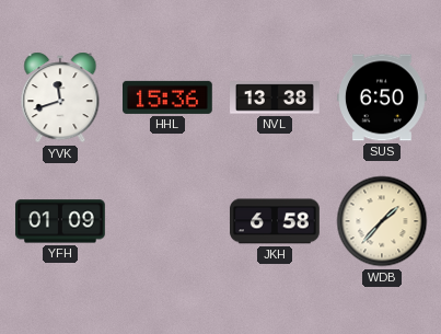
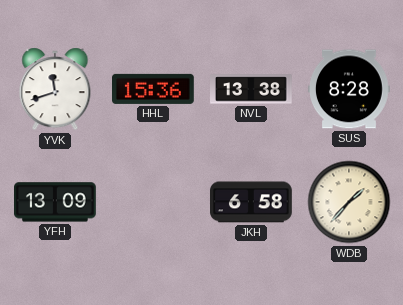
SUS: 6:50 -> 8:28
YFH: 01:09 -> 13:09
